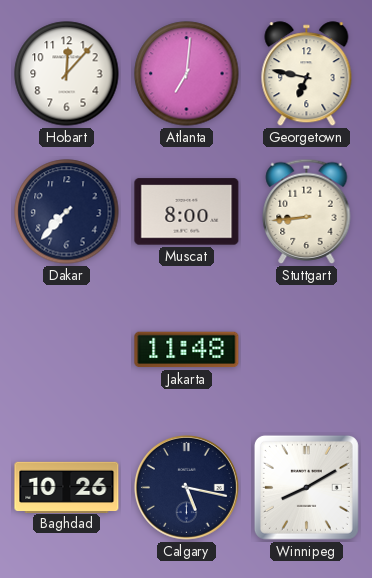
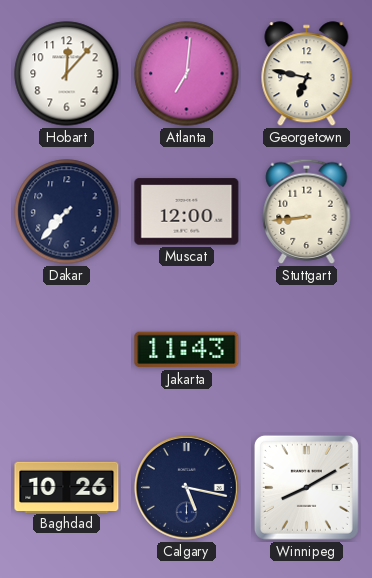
Muscat: 8:00 -> 12:00
Jakarta: 11:48 -> 11:43
